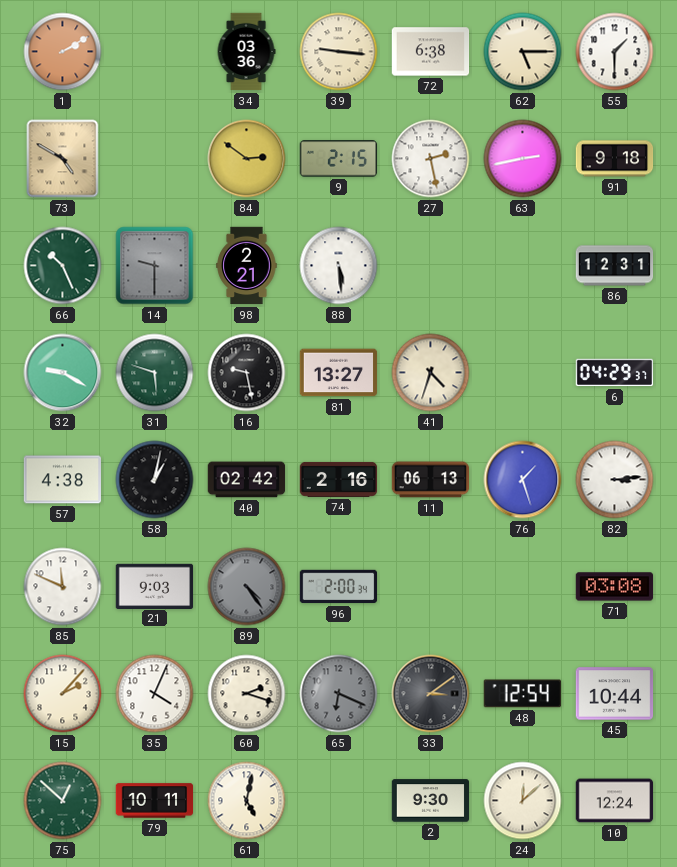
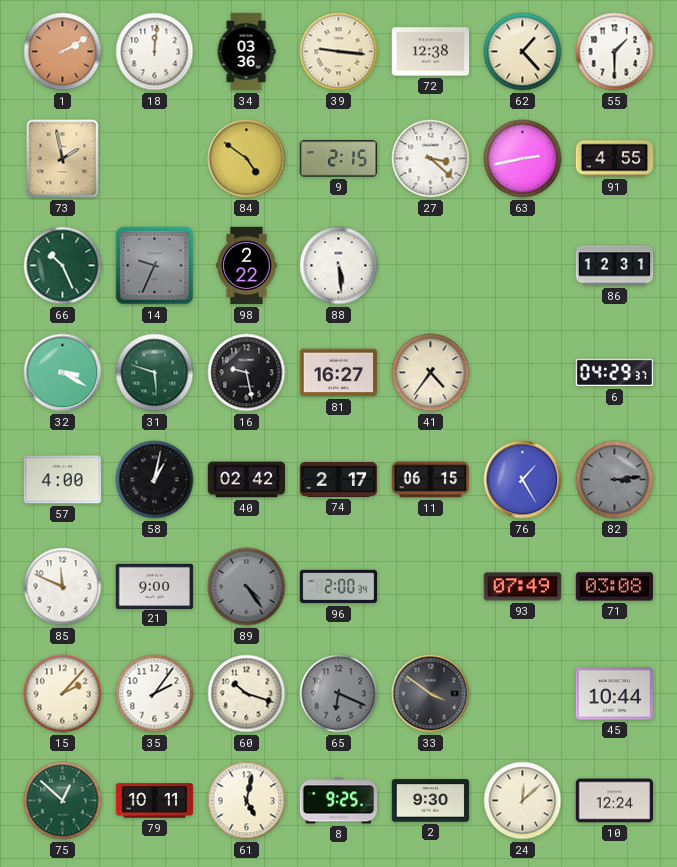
18: none -> 12:01
72: 6:38 -> 12:38
62: 5:15 -> 1:23
73: 4:50 -> 1:58
84: 2:51 -> 4:51
27: 2:28 -> 3:22
91: 9:18 -> 4:55
14: 9:30 -> 9:34
98: 2:21 -> 2:22
32: 9:20 -> 3:20
81: 13:27 -> 16:27
41: 4:33 -> 4:36
57: 4:38 -> 4:00
74: 2:16 -> 2:17
11: 06:13 -> 06:15
76: 1:27 -> 1:25
82 dial: white -> grey
21: 9:03 -> 9:00
93: none -> 07:49
35: 4:04 -> 2:06
60: 2:18 -> 10:18
33: 3:09 -> 3:51
48: 12:54 -> none
8: none -> 9:25
